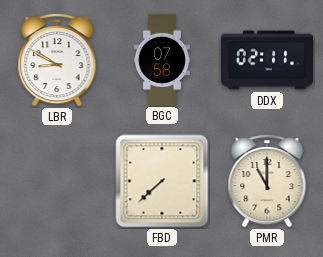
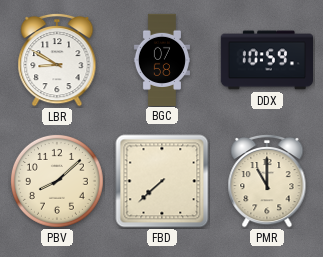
DDX: 02:11 -> 10:59
PBV: none -> 8:08
